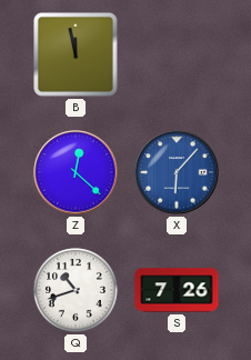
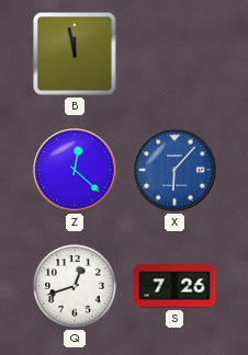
Q: 10:42 -> 12:42
